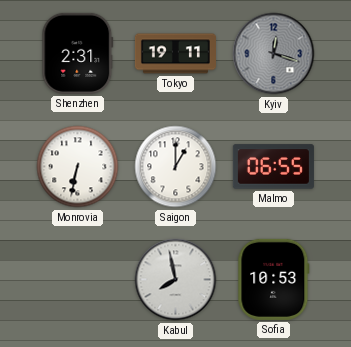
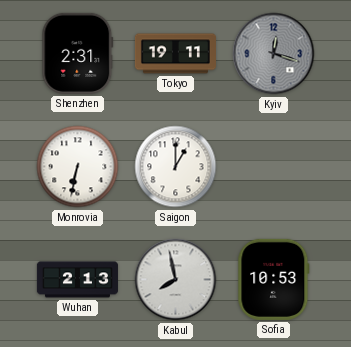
Malmo: 06:55 -> none
Wuhan: none -> 2:13
